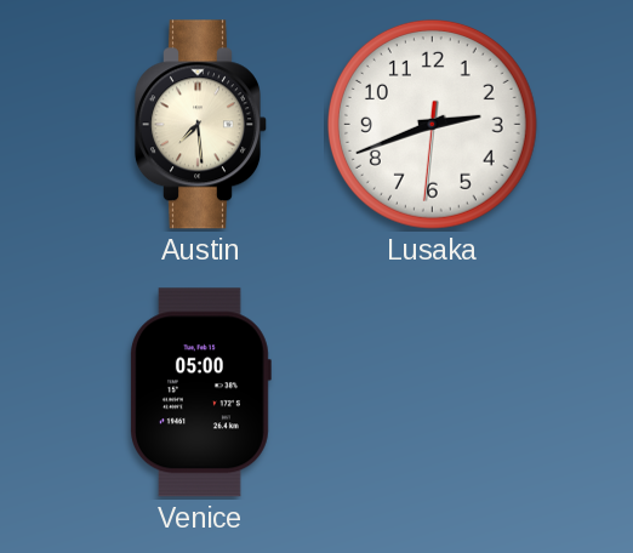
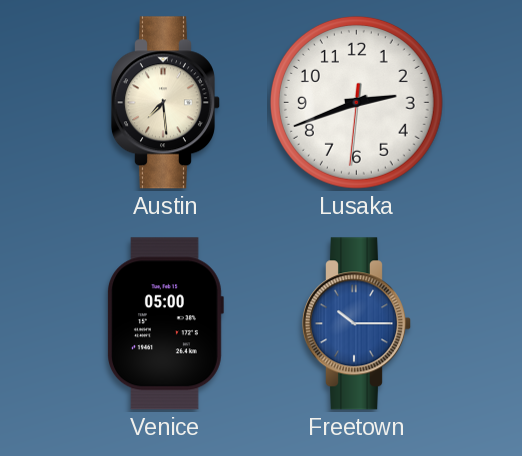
Freetown: none -> 10:15
